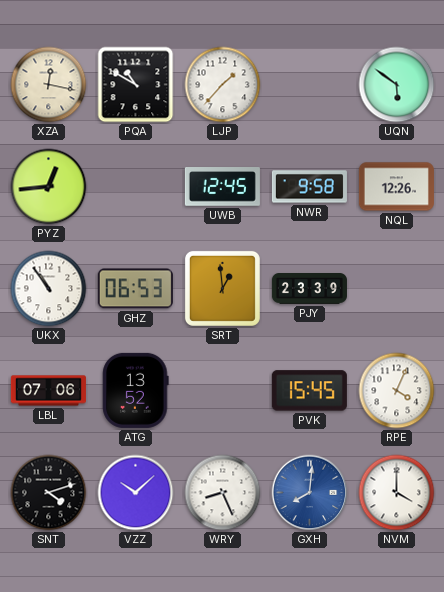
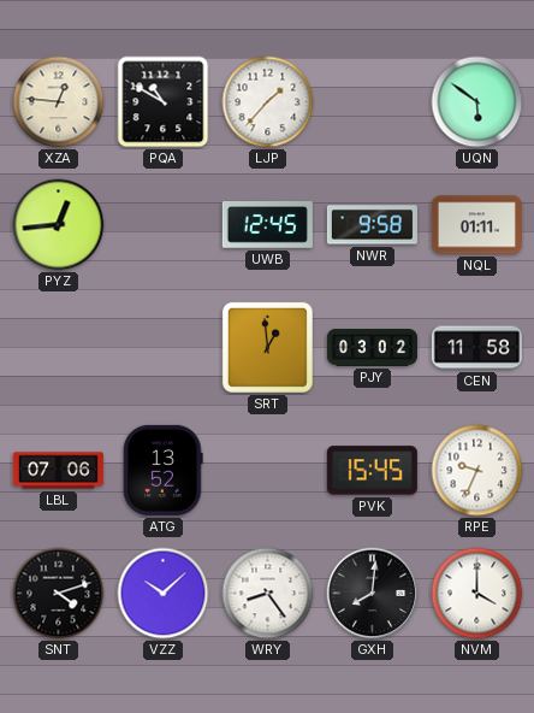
XZA: 12:17 -> 12:46
NQL: 12:26 -> 01:11
UKX: 10:54 -> none
GHZ: 06:53 -> none
PJY: 23:39 -> 03:02
CEN: none -> 11:58
RPE: 4:04 -> 9:34
WRY: 8:26 -> 8:24
GXH dial: blue -> black
